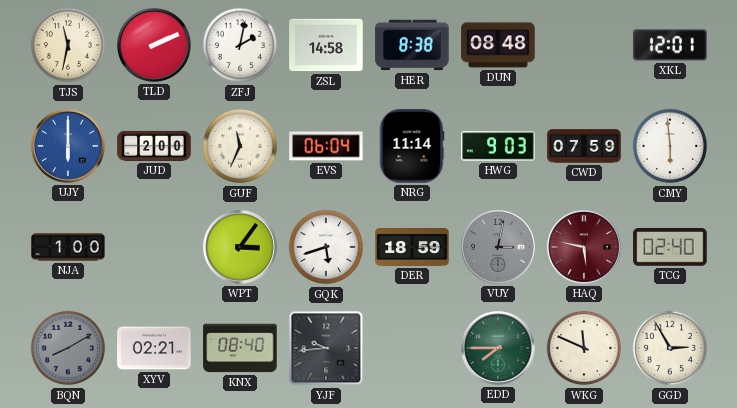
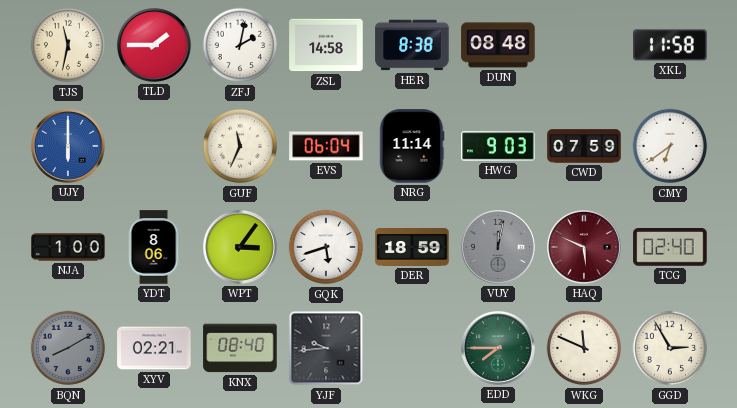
TLD: 2:11 -> 1:45
XKL: 12:01 -> 11:58
JUD: 2:00 -> none
CMY: 5:59 -> 6:39
YDT: none -> 8:06
VUY: 3:02 -> 12:02
HAQ: 5:47 -> 5:49
